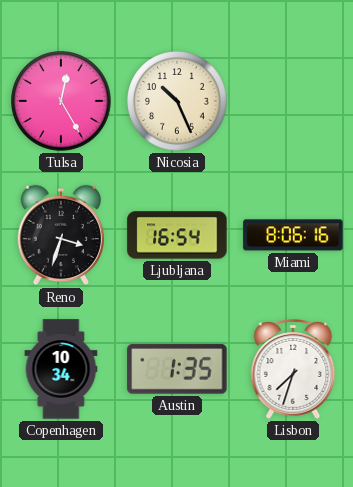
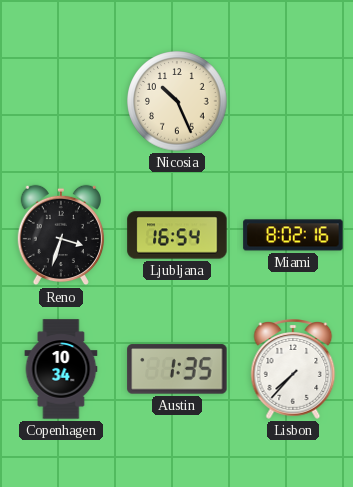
Tulsa: 12:25 -> none
Miami: 8:06 -> 8:02
Lisbon: 7:33 -> 7:37
